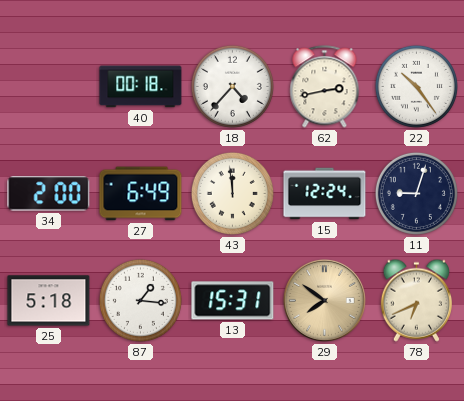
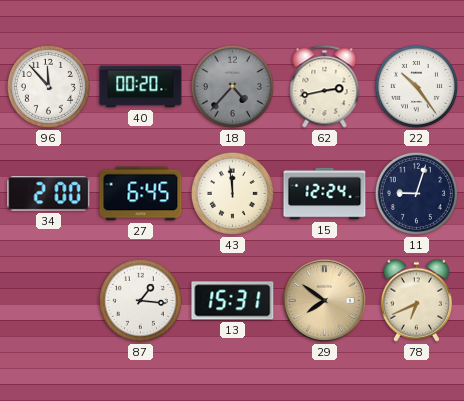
96: none -> 11:53
40: 00:18 -> 00:20
18 dial: white -> grey
27: 6:49 -> 6:45
25: 5:18 -> none
